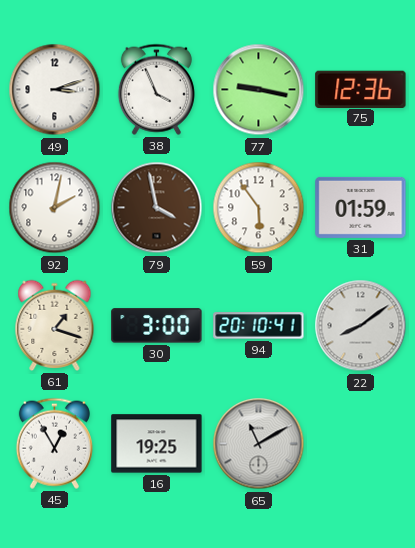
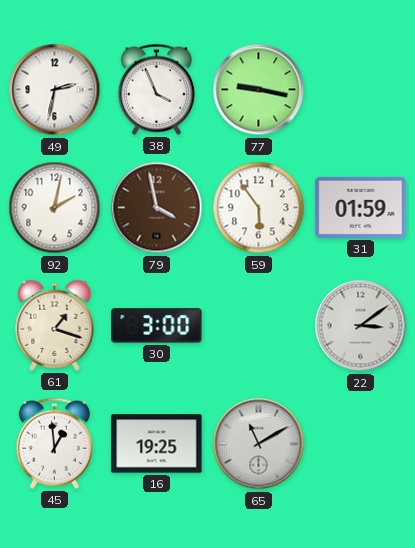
49: 3:12 -> 2:32
75: 12:36 -> none
94: 20:10 -> none
22: 8:09 -> 3:09
45: 12:55 -> 12:59
